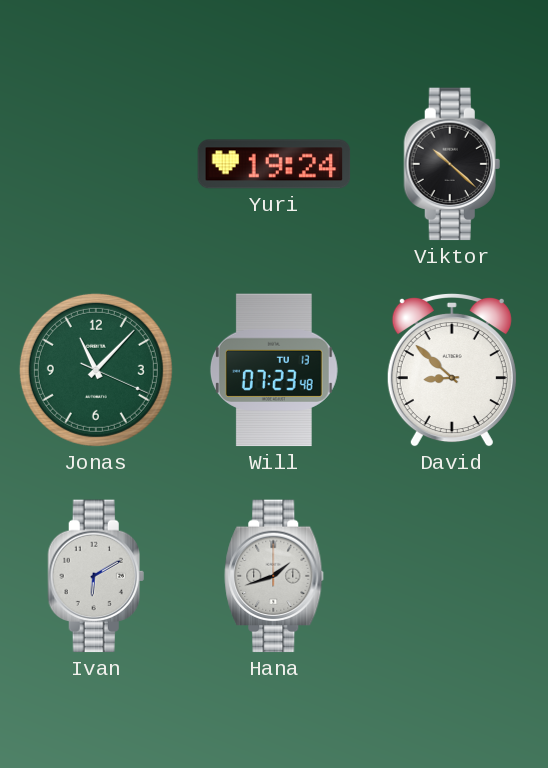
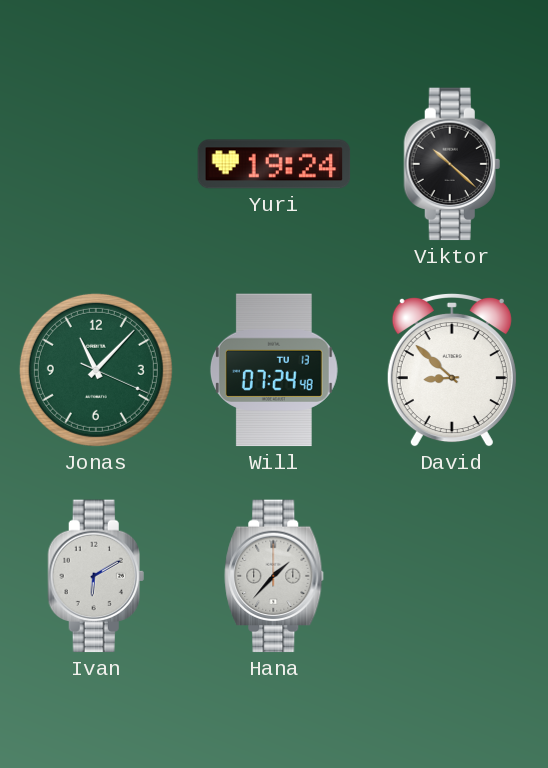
Will: 07:23 -> 07:24
Hana: 1:42 -> 1:37
